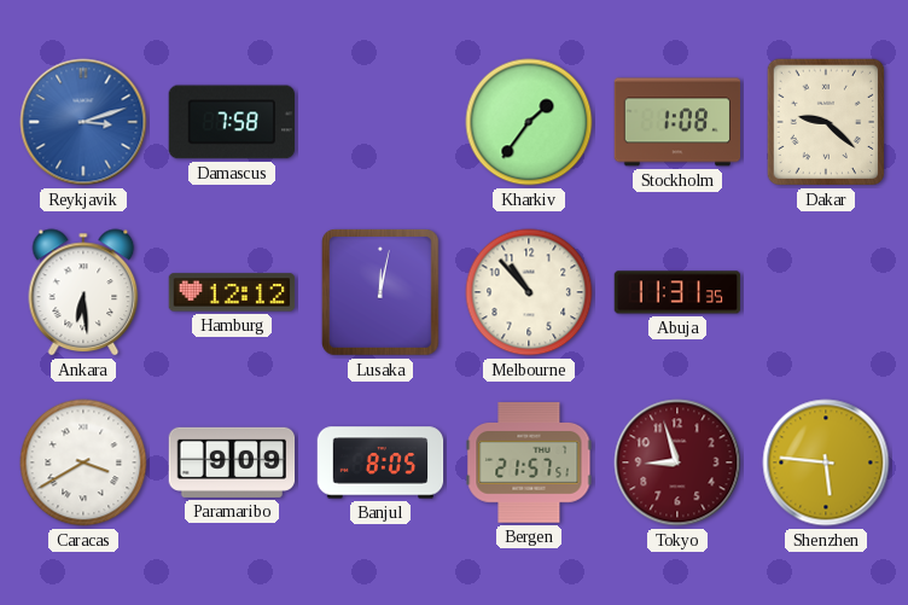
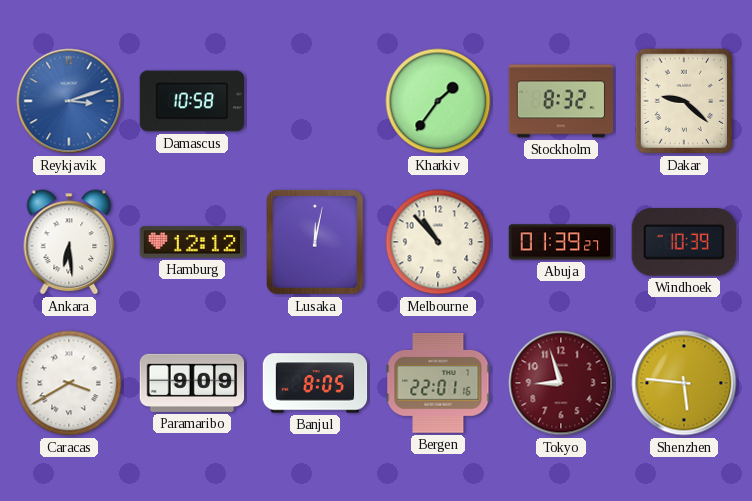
Damascus: 7:58 -> 10:58
Stockholm: 1:08 -> 8:32
Abuja: 11:31 -> 01:39
Windhoek: none -> 10:39
Bergen: 21:57 -> 22:01
